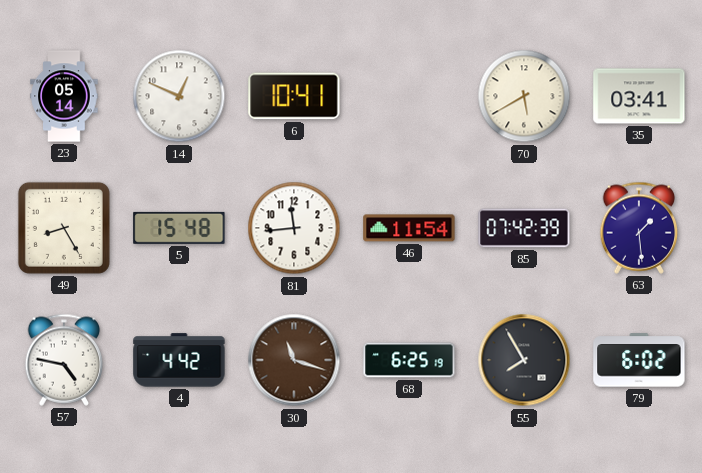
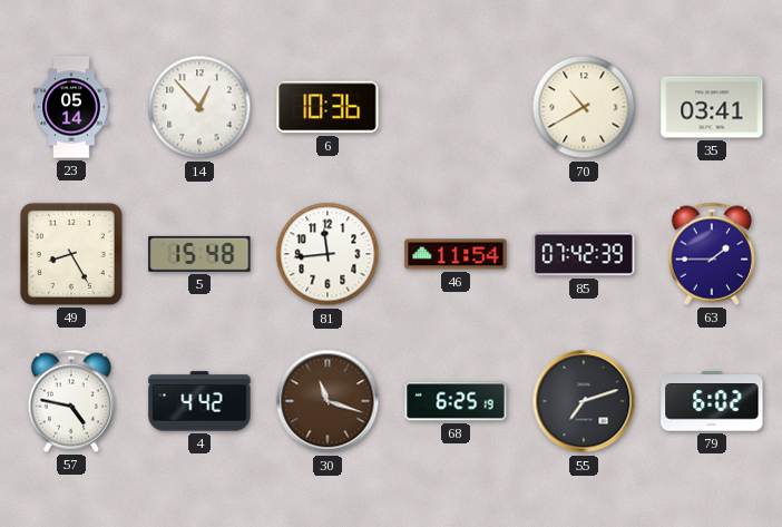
14: 12:49 -> 12:53
6: 10:41 -> 10:36
70: 5:40 -> 10:40
63: 1:29 -> 1:45
55: 7:55 -> 7:12
